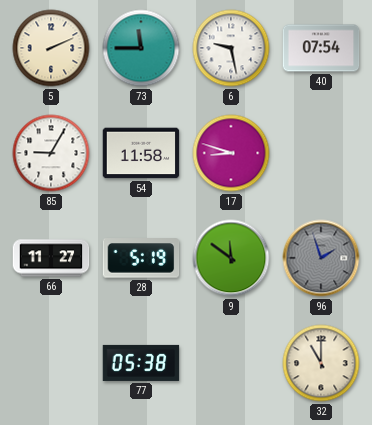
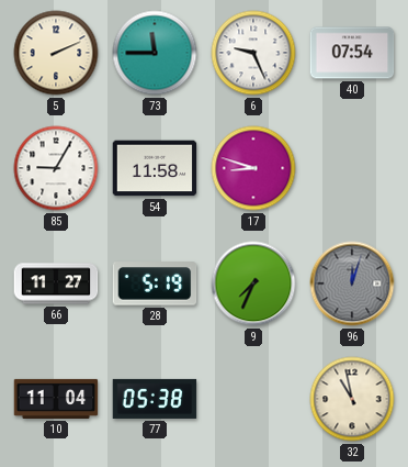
6: 9:28 -> 9:26
9: 11:51 -> 7:34
96: 1:57 -> 12:03
10: none -> 11:04
32: 11:00 -> 10:58
